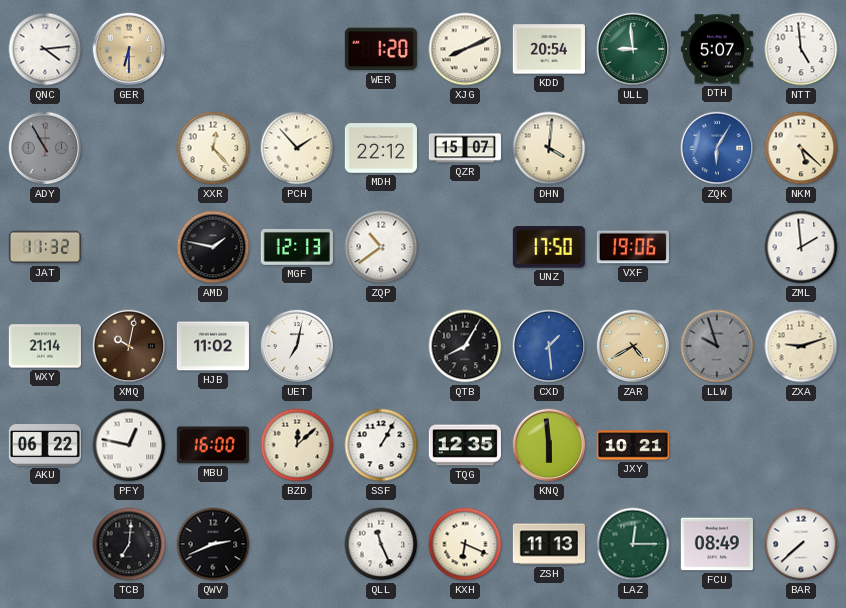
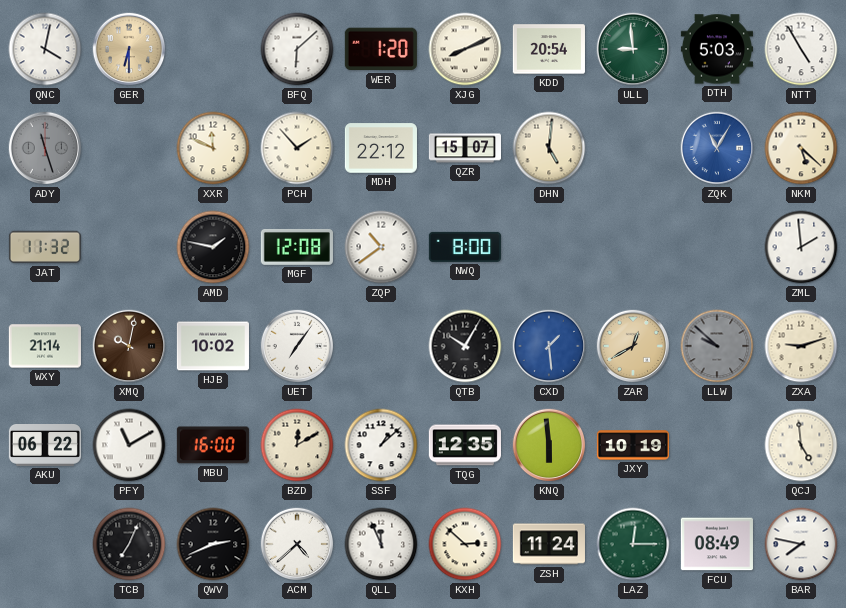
QNC: 4:14 -> 4:02
BFQ: none -> 6:08
DTH: 5:07 -> 5:03
NTT: 4:59 -> 4:55
ADY: 10:55 -> 11:27
XXR: 12:23 -> 11:49
DHN: 4:01 -> 5:01
ZQK: 6:05 -> 11:05
MGF: 12:13 -> 12:08
NWQ: none -> 8:00
UNZ: 17:50 -> none
VXF: 19:06 -> none
HJB: 11:02 -> 10:02
UET: 7:02 -> 7:06
QTB: 8:05 -> 10:05
ZAR: 4:40 -> 12:40
LLW: 9:57 -> 9:52
PFY: 12:47 -> 11:10
BZD: 12:08 -> 12:10
SSF: 1:05 -> 1:08
JXY: 10:21 -> 10:19
QCJ: none -> 4:59
TCB: 7:01 -> 7:04
ACM: none -> 4:38
QLL: 11:26 -> 11:56
KXH: 6:19 -> 2:52
ZSH: 11:13 -> 11:24
BAR: 7:38 -> 7:47
